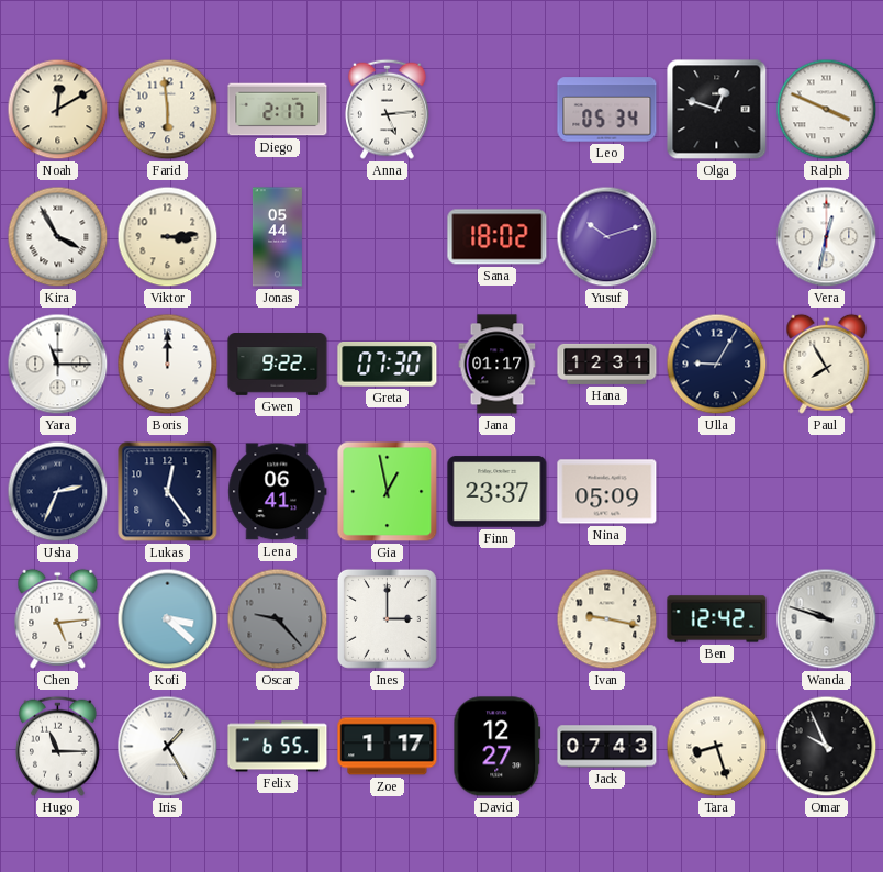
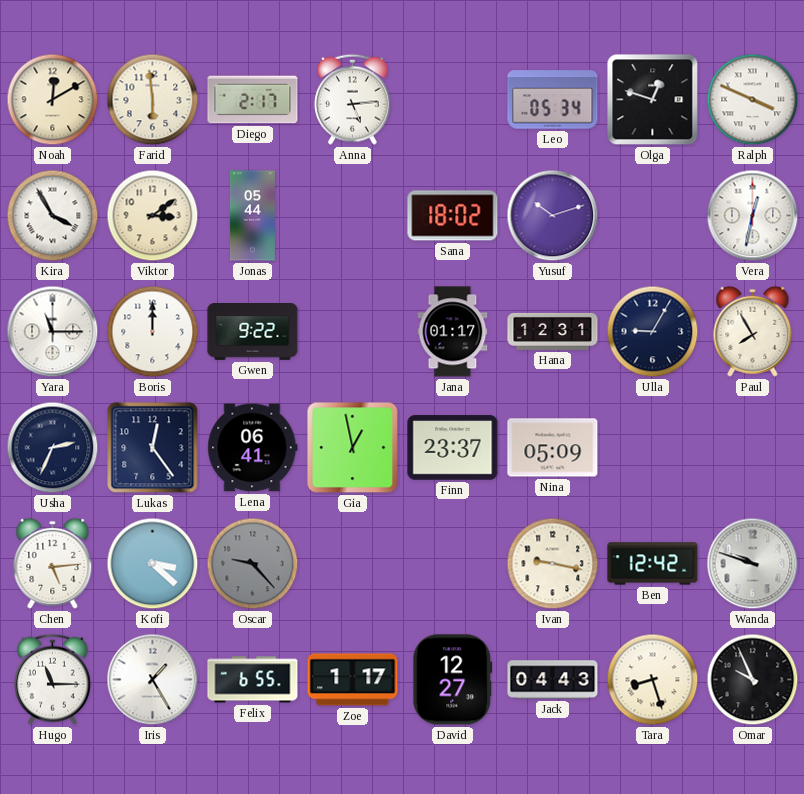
Viktor: 3:14 -> 3:09
Greta: 07:30 -> none
Ines: 3:00 -> none
Jack: 07:43 -> 04:43
